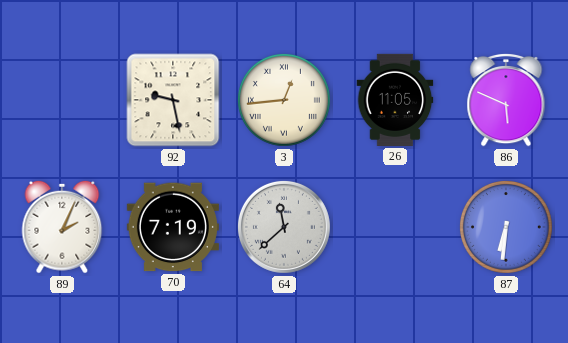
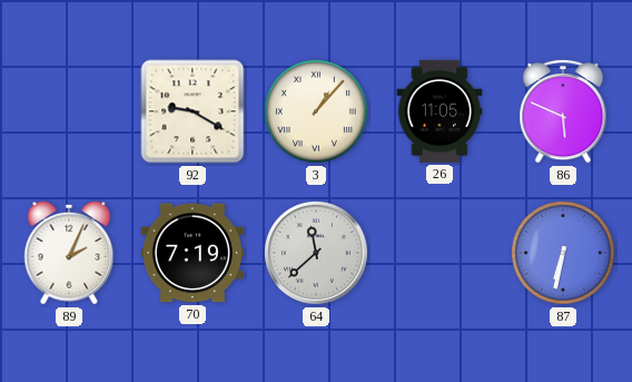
92: 9:28 -> 9:20
3: 12:44 -> 1:07
87: 6:31 -> 6:32
